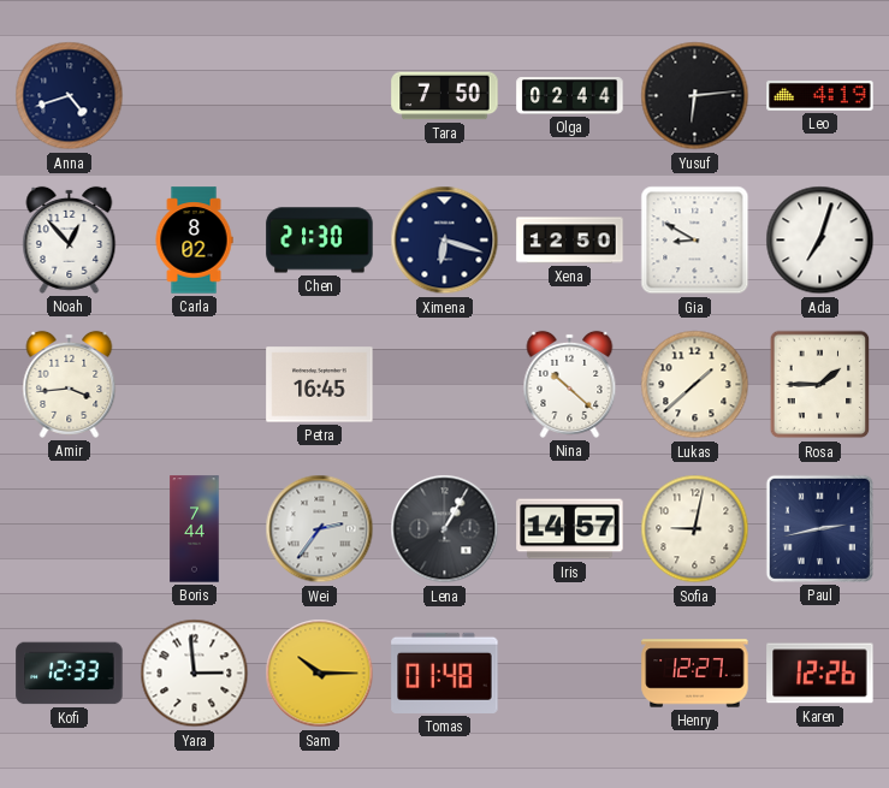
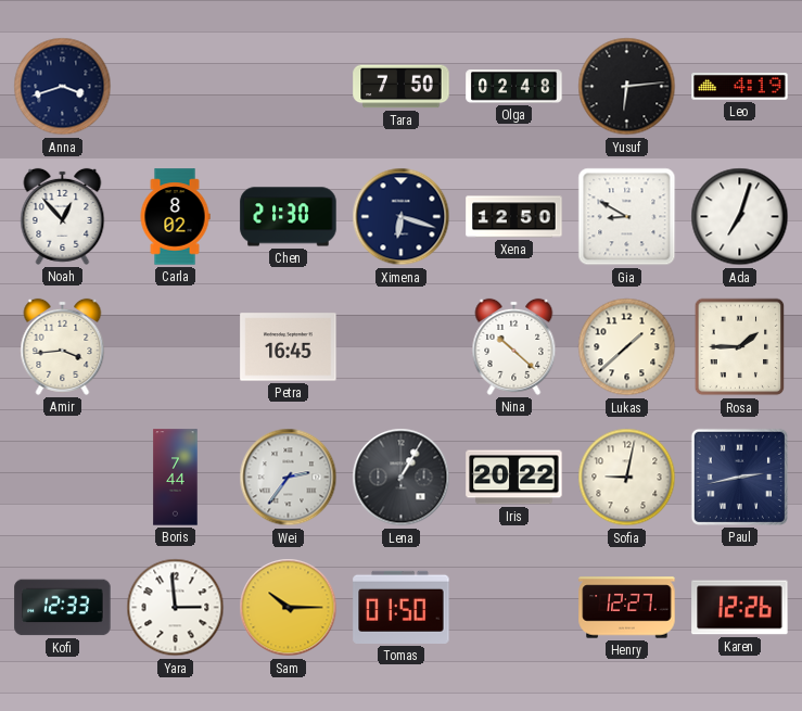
Anna: 4:42 -> 3:42
Olga: 02:44 -> 02:48
Iris: 14:57 -> 20:22
Tomas: 01:48 -> 01:50
